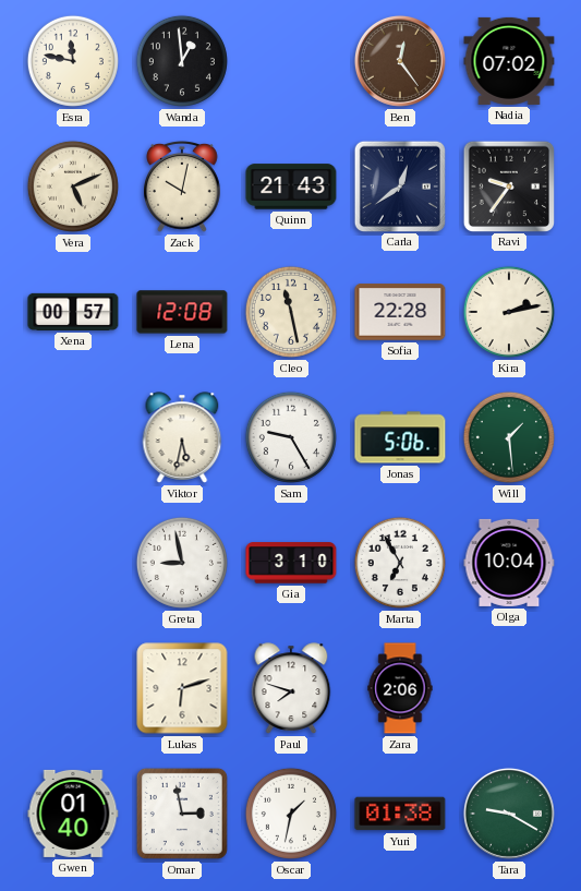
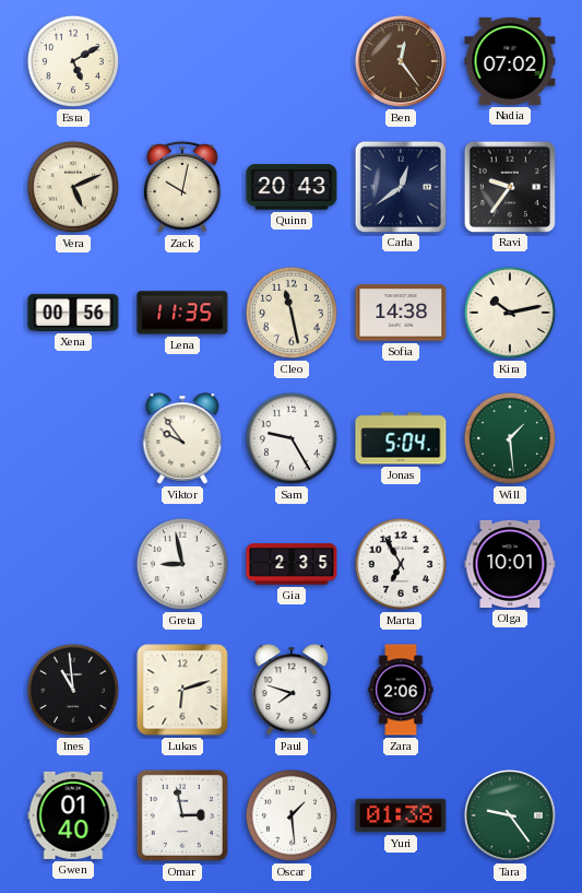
Esra: 11:47 -> 5:10
Wanda: 12:59 -> none
Quinn: 21:43 -> 20:43
Xena: 00:57 -> 00:56
Lena: 12:08 -> 11:35
Sofia: 22:28 -> 14:38
Kira: 2:13 -> 10:13
Viktor: 5:32 -> 9:54
Jonas: 5:06 -> 5:04
Gia: 3:10 -> 2:35
Olga: 10:04 -> 10:01
Ines: none -> 10:59
Oscar: 1:32 -> 1:29
Tara: 9:20 -> 9:24
